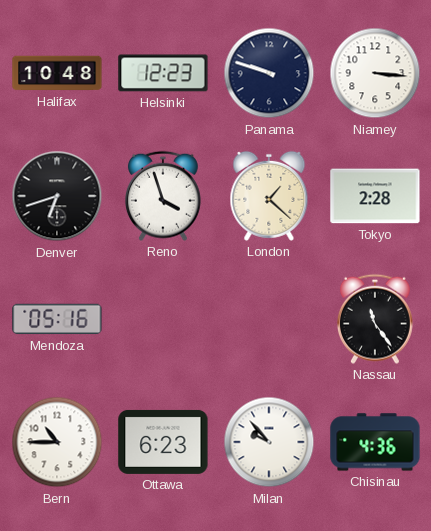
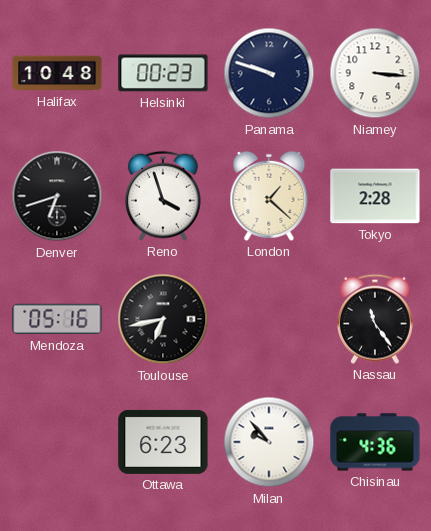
Helsinki: 12:23 -> 00:23
Toulouse: none -> 6:43
Bern: 10:45 -> none
